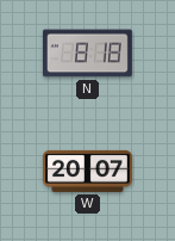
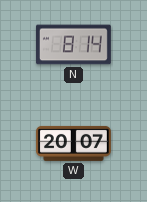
N: 8:18 -> 8:14
